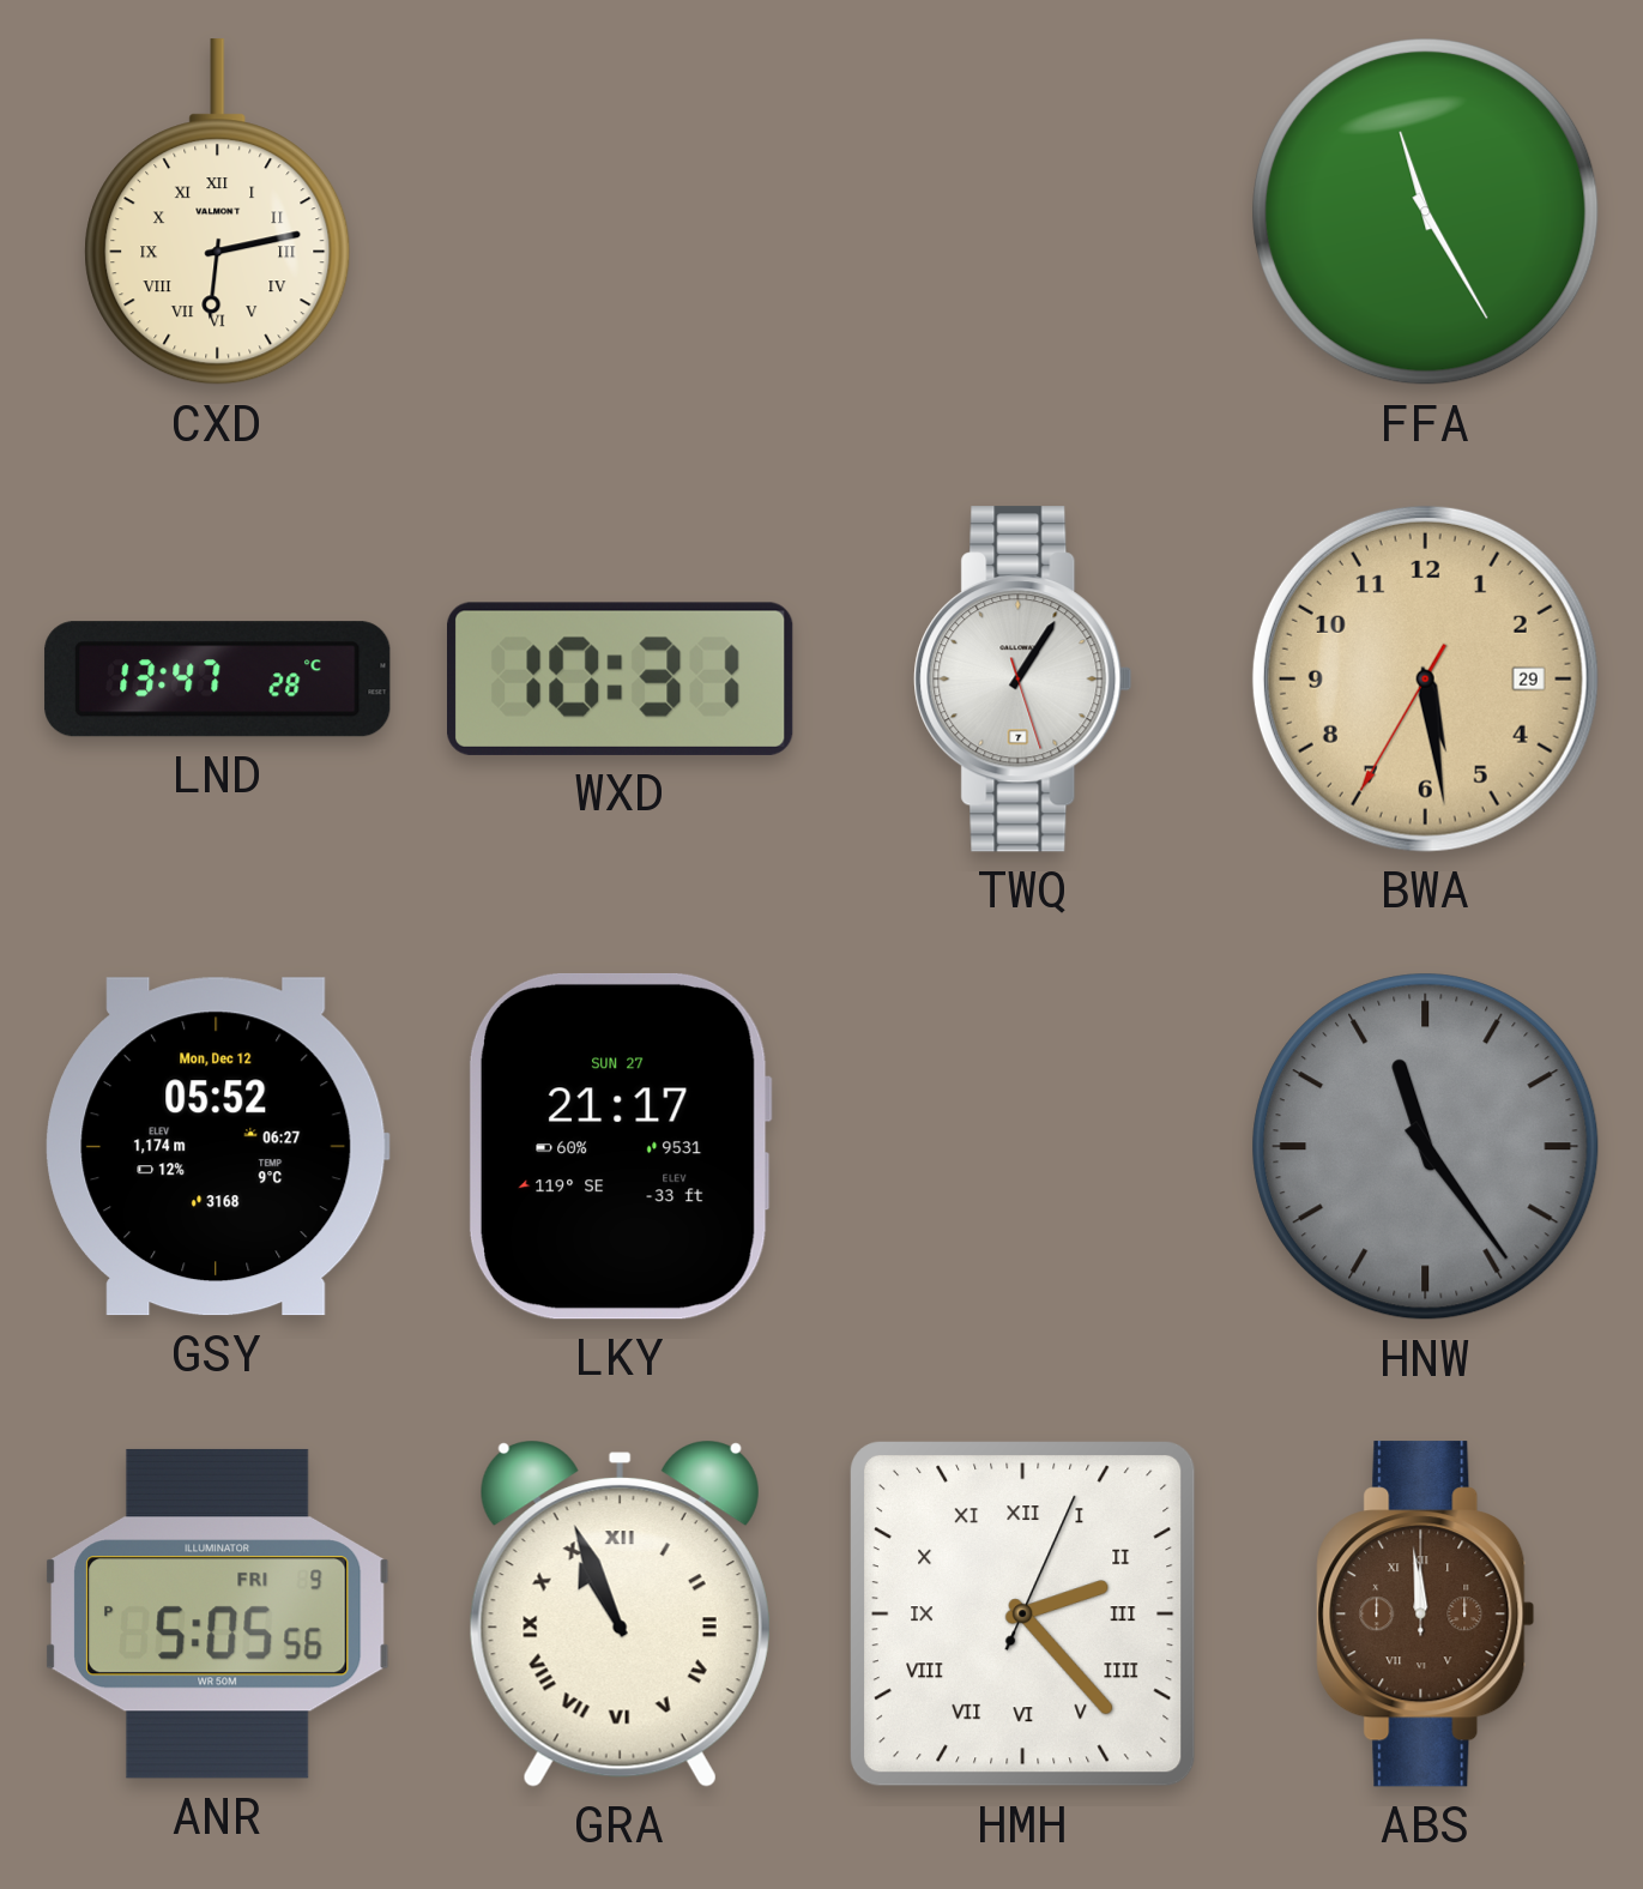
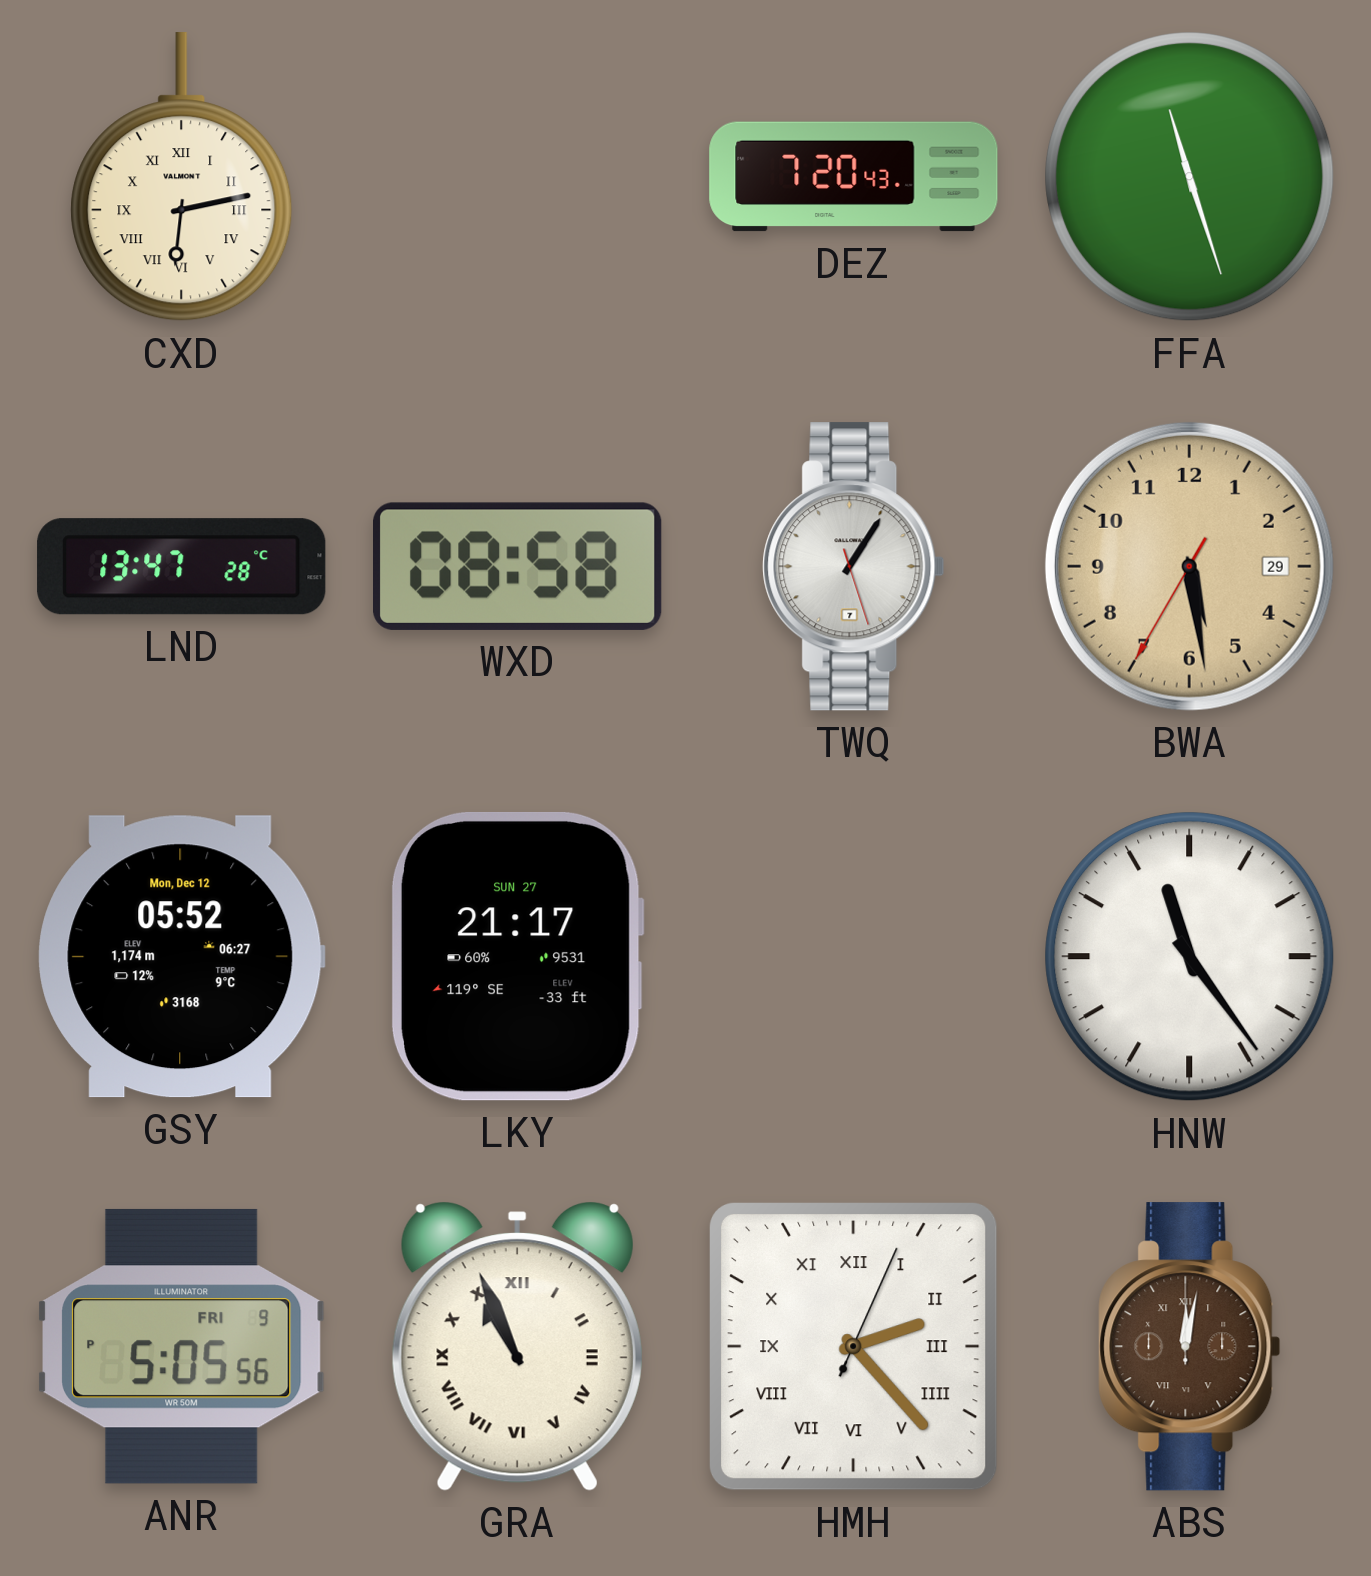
DEZ: none -> 7:20
FFA: 11:25 -> 11:27
WXD: 10:31 -> 08:58
HNW dial: grey -> white
ABS: 11:59 -> 12:02
